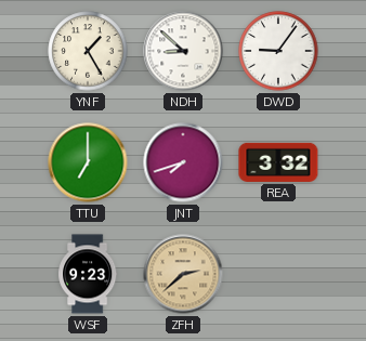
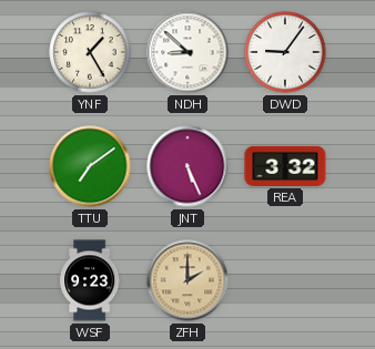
TTU: 7:00 -> 7:09
JNT: 7:42 -> 5:26
ZFH: 2:38 -> 2:00
